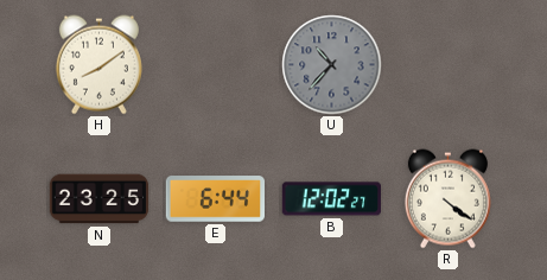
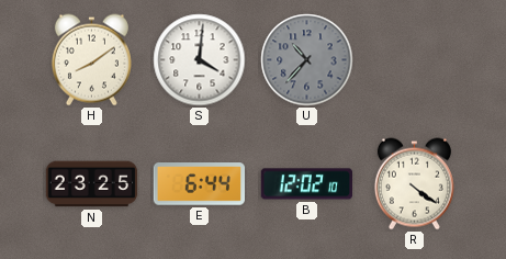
S: none -> 4:01
B: 12:02:27 -> 12:02:10
